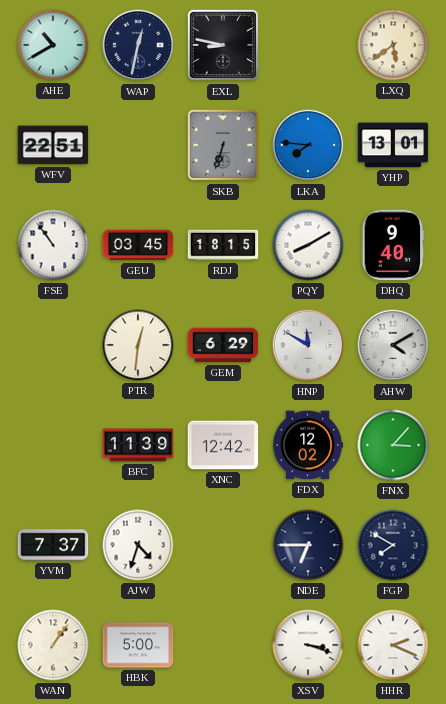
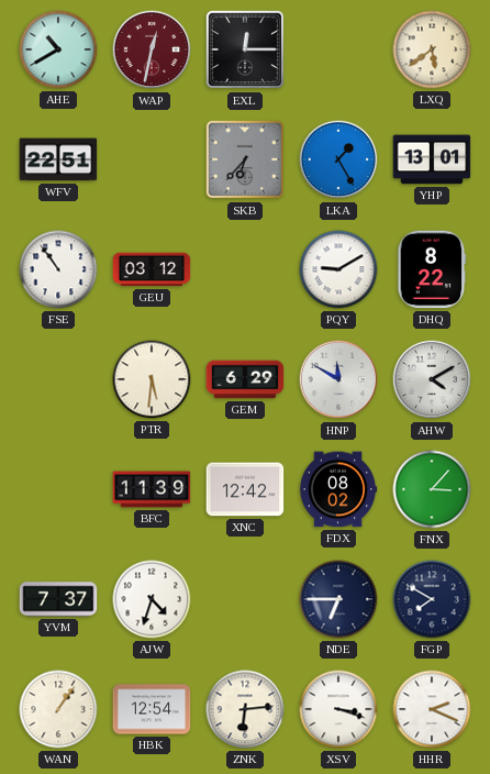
WAP dial: navy -> burgundy
EXL: 8:47 -> 12:15
SKB: 6:33 -> 6:37
LKA: 7:46 -> 1:25
GEU: 03:45 -> 03:12
RDJ: 18:15 -> none
PQY: 8:10 -> 9:10
DHQ: 9:40 -> 8:22
PTR: 12:31 -> 5:31
FDX: 12:02 -> 08:02
HBK: 5:00 -> 12:54
ZNK: none -> 6:14
